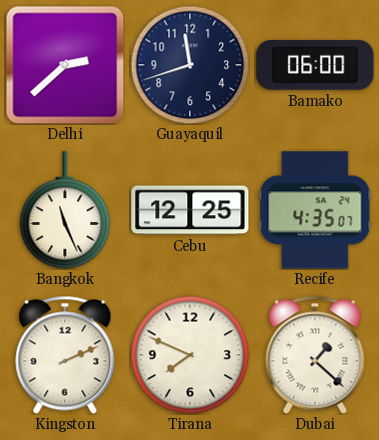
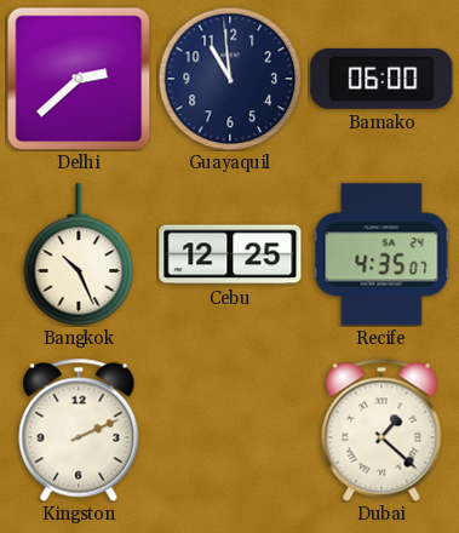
Guayaquil: 11:42 -> 10:59
Bangkok: 11:26 -> 10:26
Tirana: 7:49 -> none
